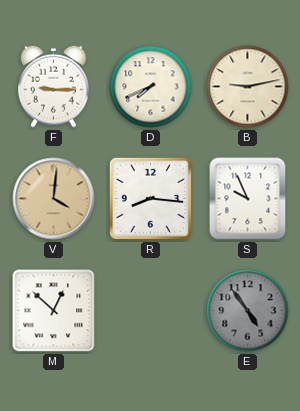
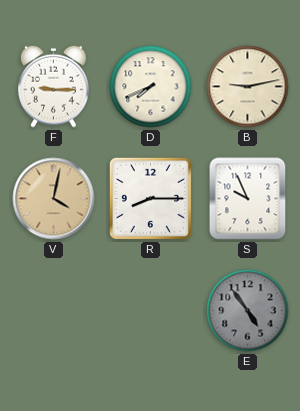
V: 4:01 -> 4:02
R: 8:16 -> 8:15
M: 12:52 -> none
